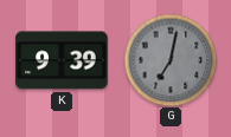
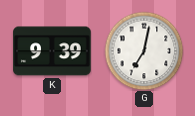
G dial: grey -> white
